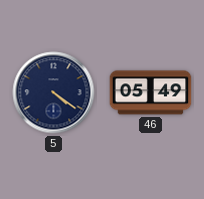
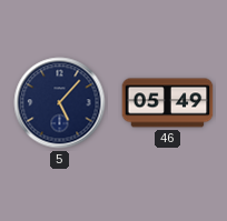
5: 4:21 -> 5:07
